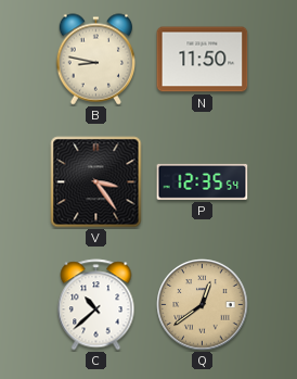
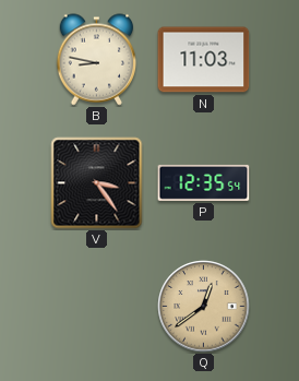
N: 11:50 -> 11:03
C: 10:38 -> none
